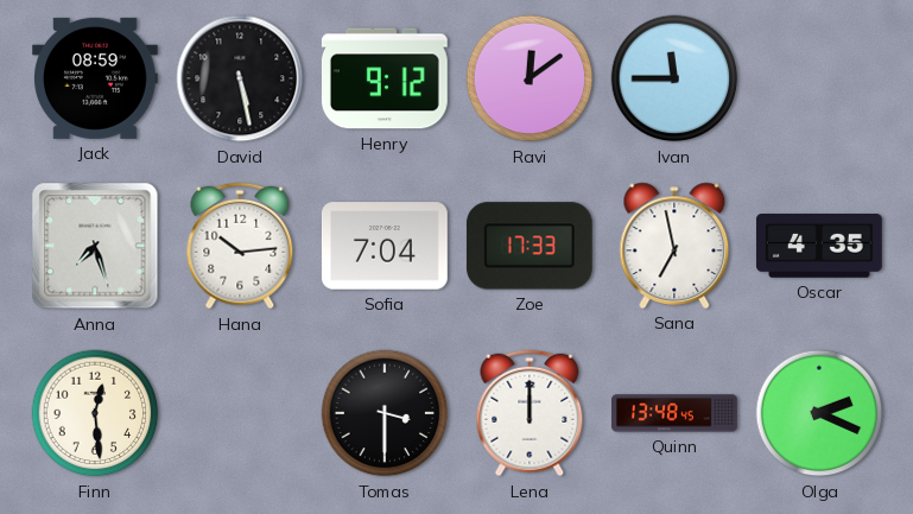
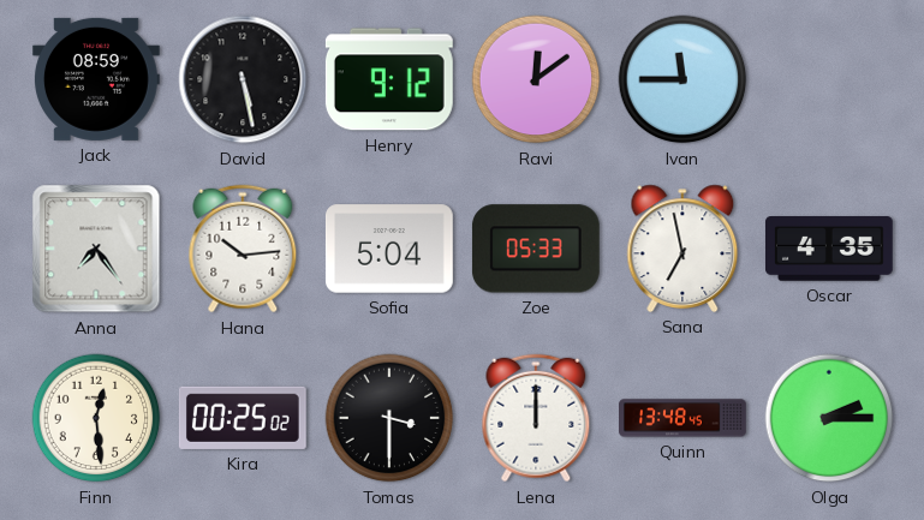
Anna: 7:27 -> 7:24
Sofia: 7:04 -> 5:04
Zoe: 17:33 -> 05:33
Kira: none -> 00:25
Olga: 2:19 -> 2:15
